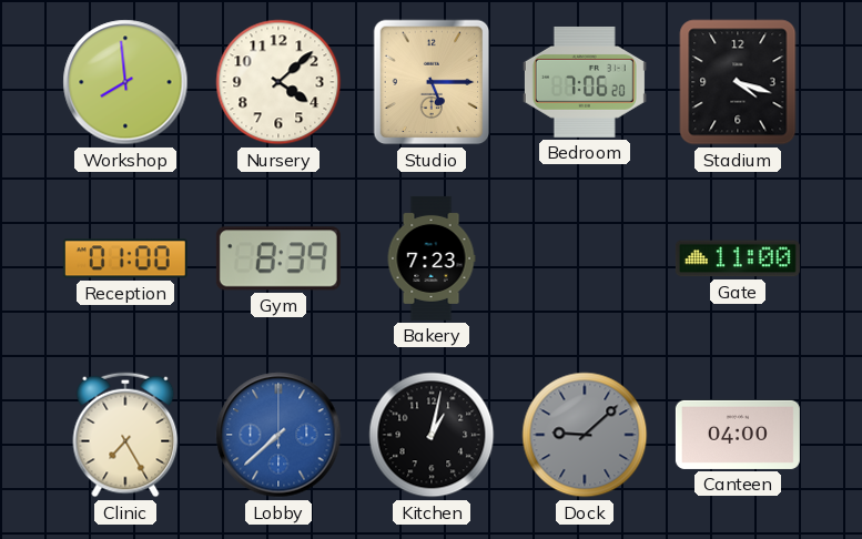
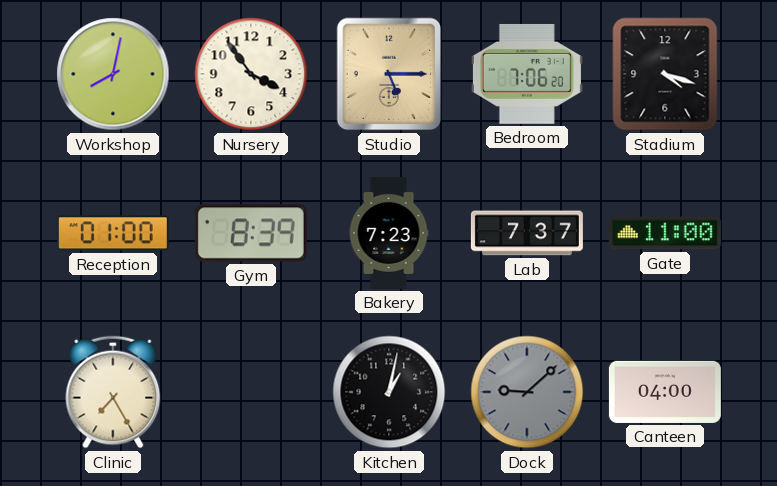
Workshop: 7:59 -> 8:02
Nursery: 4:08 -> 3:54
Lab: none -> 7:37
Lobby: 7:38 -> none
